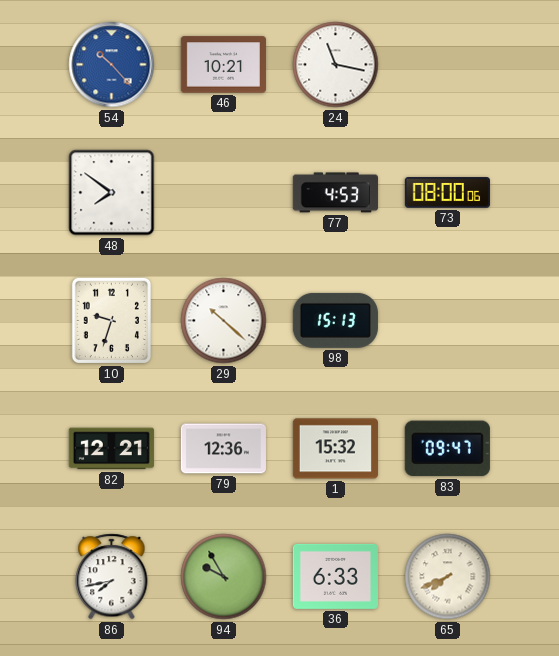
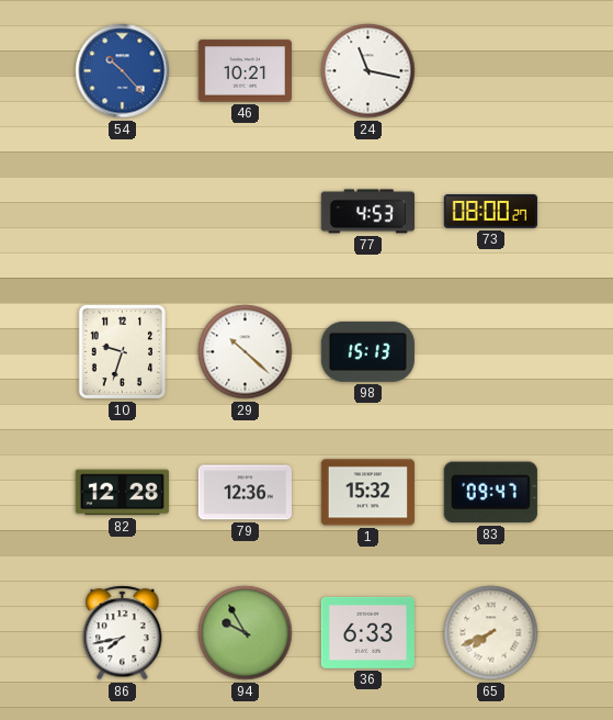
48: 7:51 -> none
73: 08:00:06 -> 08:00:27
82: 12:21 -> 12:28
